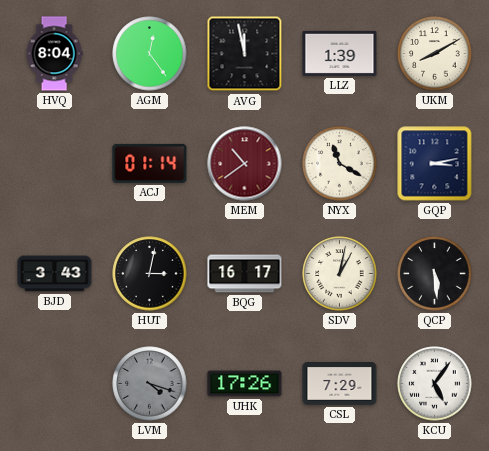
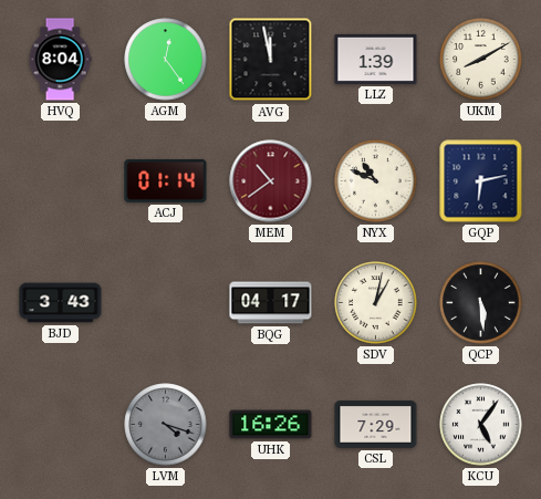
NYX: 11:20 -> 10:49
GQP: 3:13 -> 6:13
HUT: 3:02 -> none
BQG: 16:17 -> 04:17
UHK: 17:26 -> 16:26
